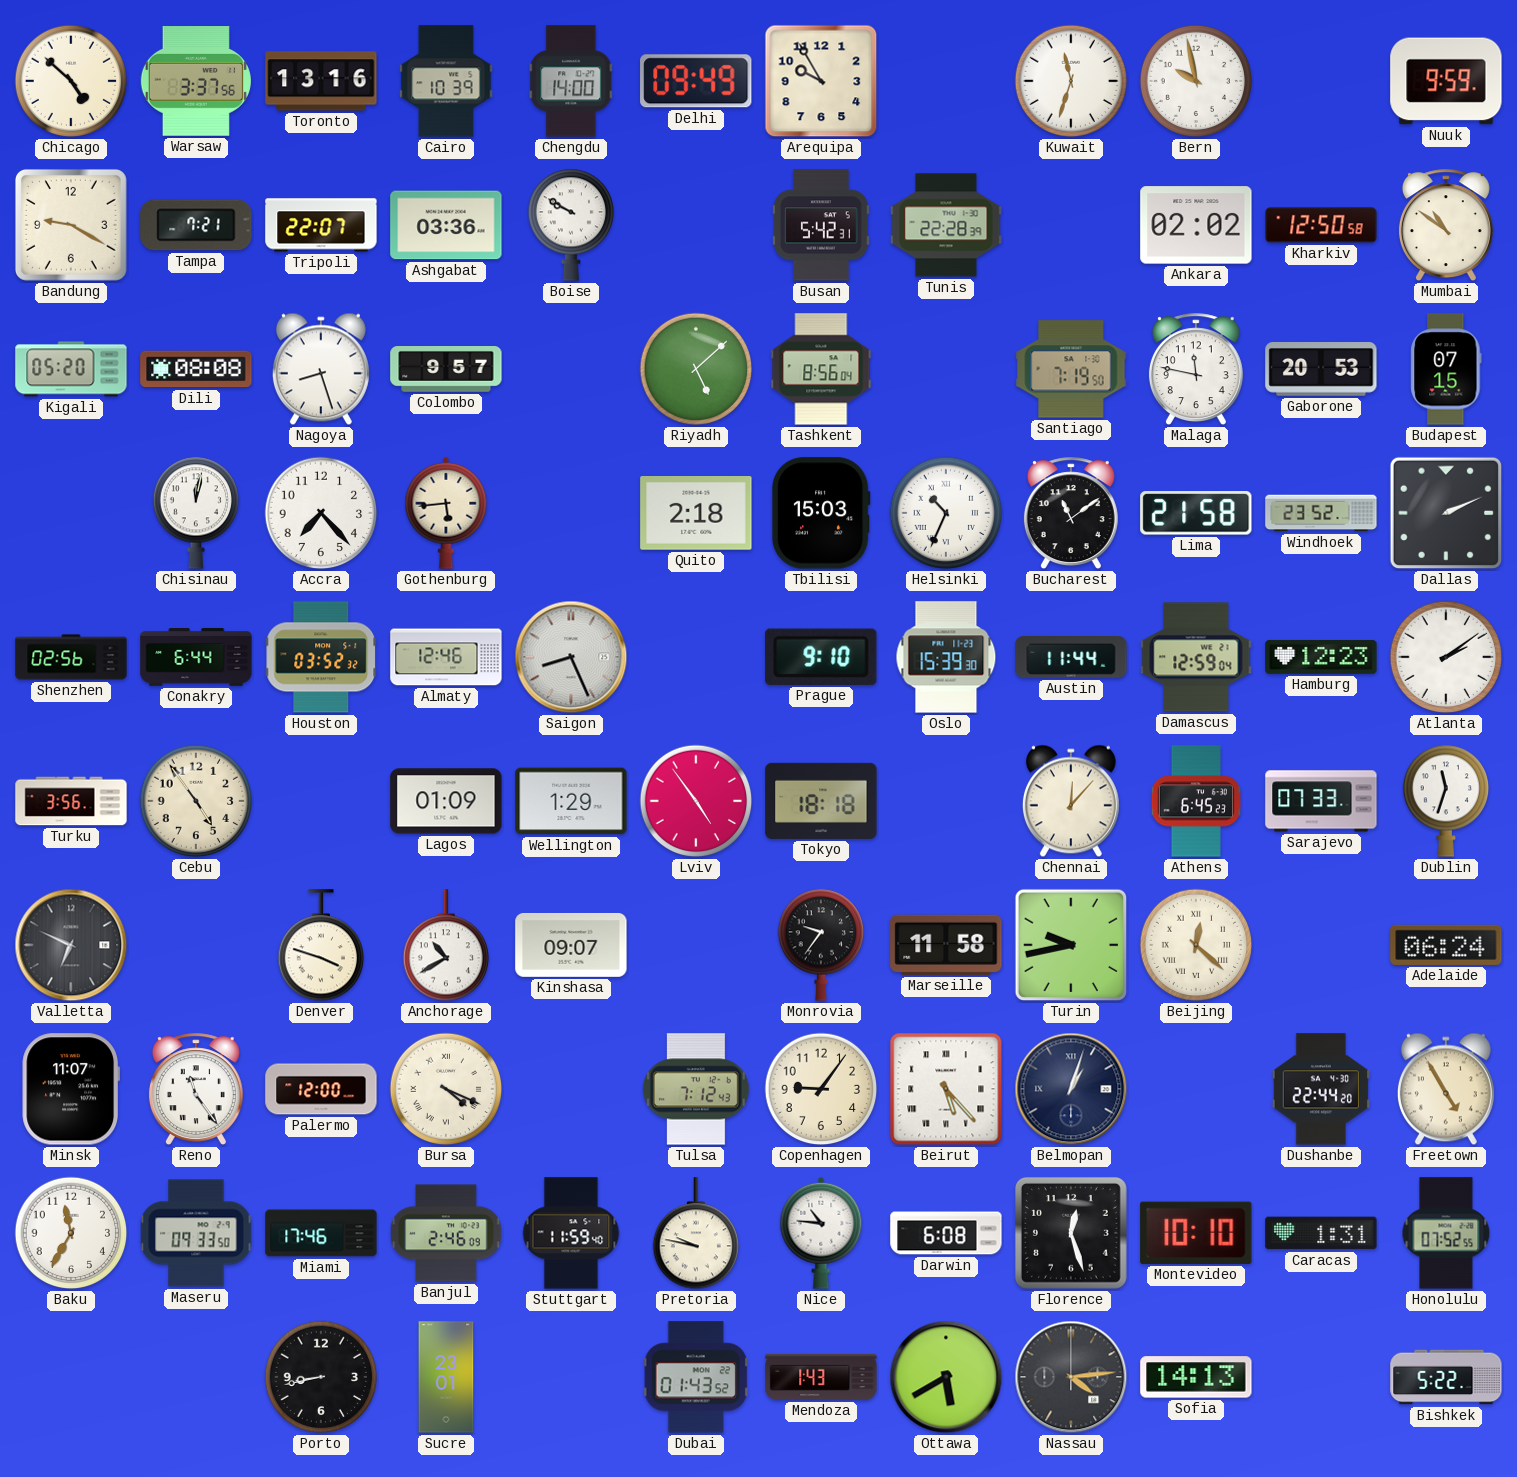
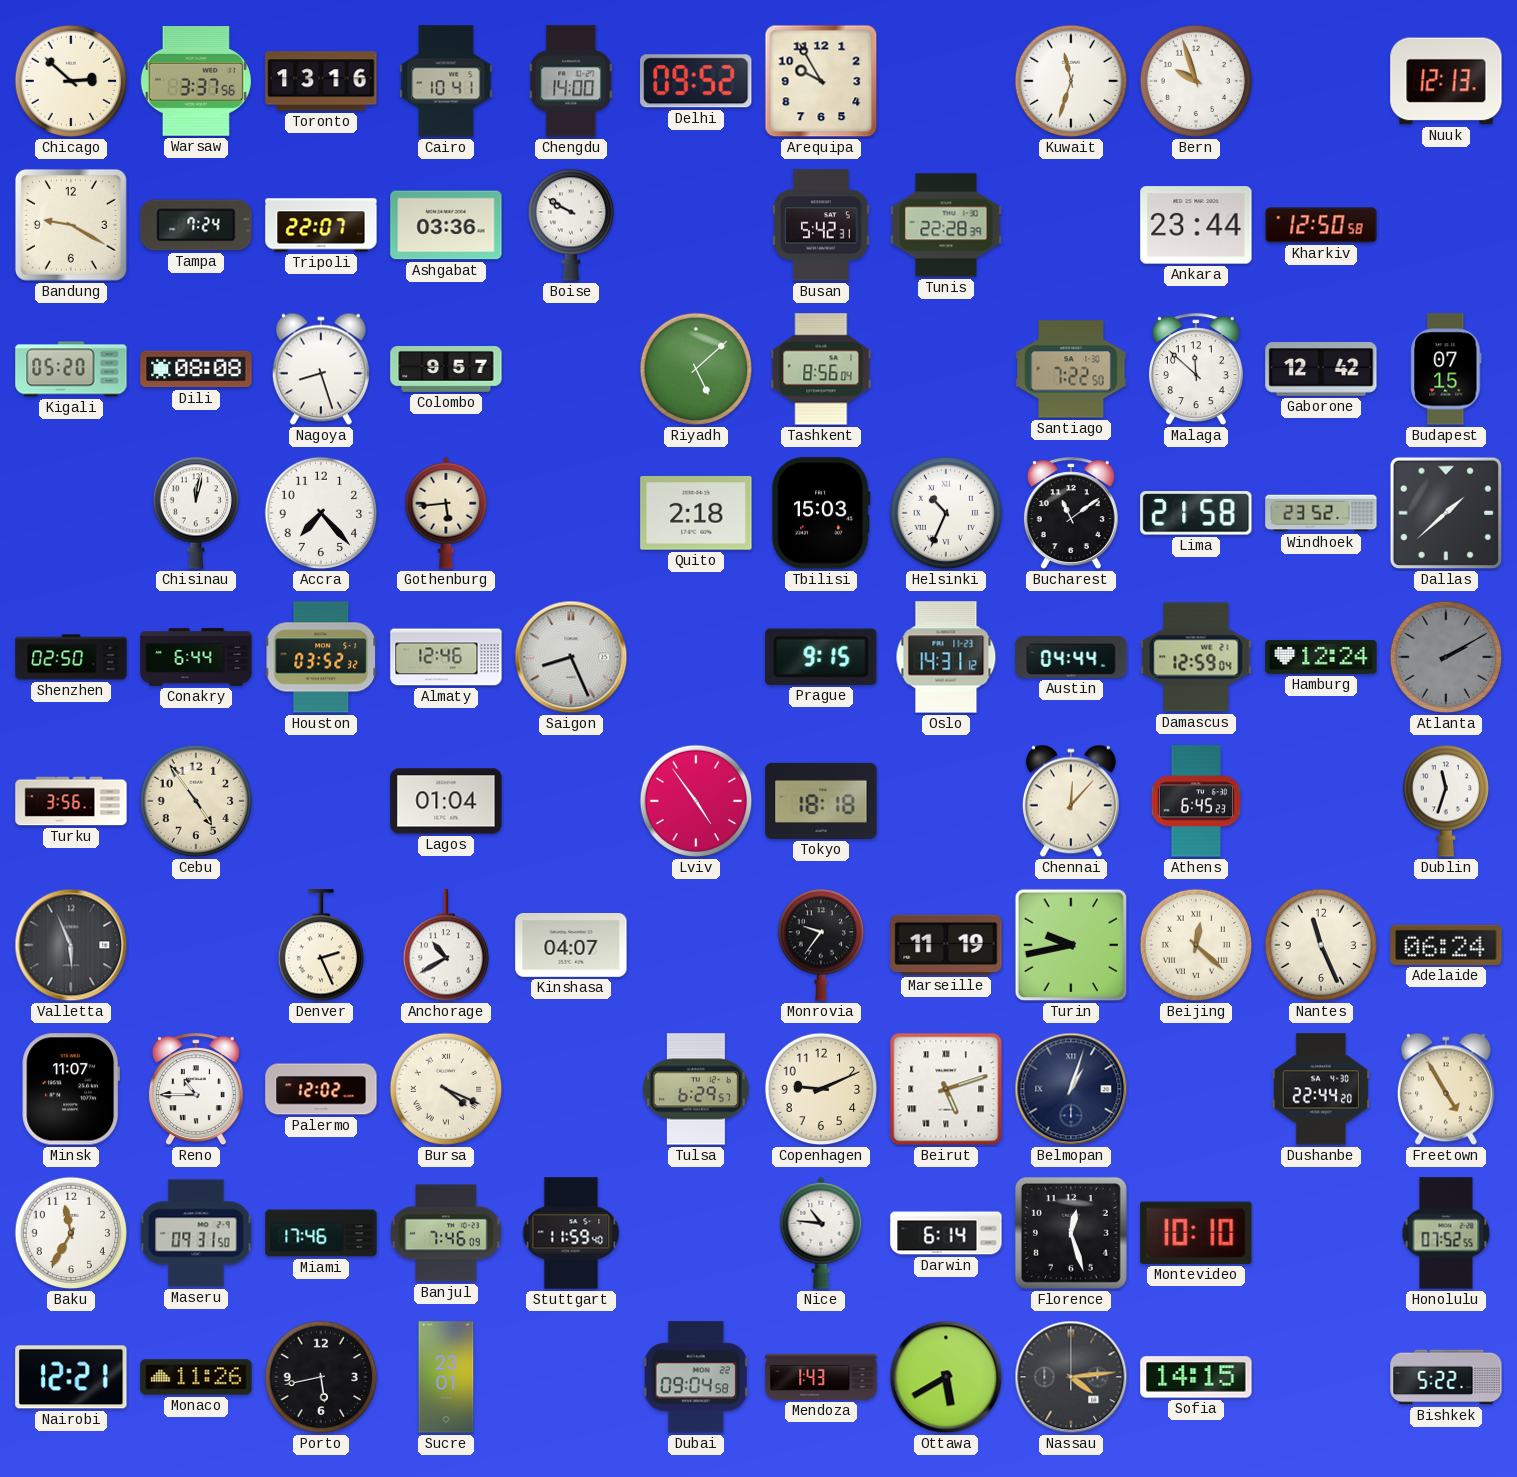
Chicago: 4:52 -> 2:52
Cairo: 10:39 -> 10:41
Delhi: 09:49 -> 09:52
Bern: 9:58 -> 9:57
Nuuk: 9:59 -> 12:13
Tampa: 7:21 -> 7:24
Ankara: 02:02 -> 23:44
Mumbai: 10:51 -> none
Santiago: 7:19 -> 7:22
Malaga: 11:47 -> 11:52
Gaborone: 20:53 -> 12:42
Dallas: 2:11 -> 1:38
Shenzhen: 02:56 -> 02:50
Prague: 9:10 -> 9:15
Oslo: 15:39 -> 14:31
Austin: 11:44 -> 04:44
Hamburg: 12:23 -> 12:24
Atlanta: 2:09 -> 2:10
Atlanta dial: white -> grey
Lagos: 01:09 -> 01:04
Wellington: 1:29 -> none
Sarajevo: 07:33 -> none
Valletta: 6:49 -> 5:56
Denver: 3:48 -> 2:26
Kinshasa: 09:07 -> 04:07
Marseille: 11:58 -> 11:19
Nantes: none -> 11:26
Reno: 11:24 -> 10:45
Palermo: 12:00 -> 12:02
Tulsa: 7:12 -> 6:29
Copenhagen: 9:06 -> 9:11
Beirut: 5:23 -> 5:12
Maseru: 09:33 -> 09:31
Banjul: 2:46 -> 7:46
Pretoria: 9:47 -> none
Darwin: 6:08 -> 6:14
Caracas: 1:31 -> none
Nairobi: none -> 12:21
Monaco: none -> 11:26
Porto: 8:43 -> 5:43
Dubai: 01:43 -> 09:04
Sofia: 14:13 -> 14:15
